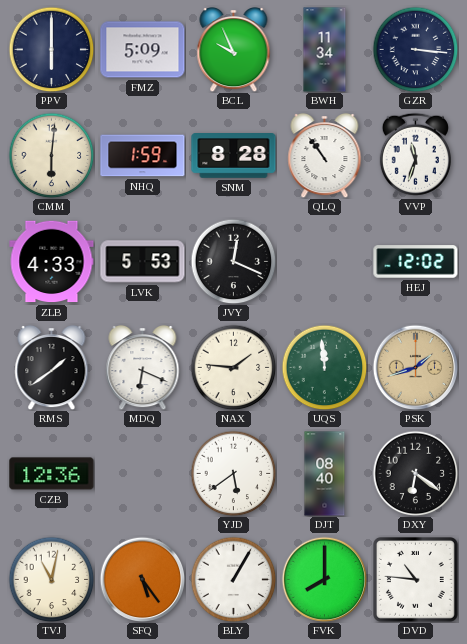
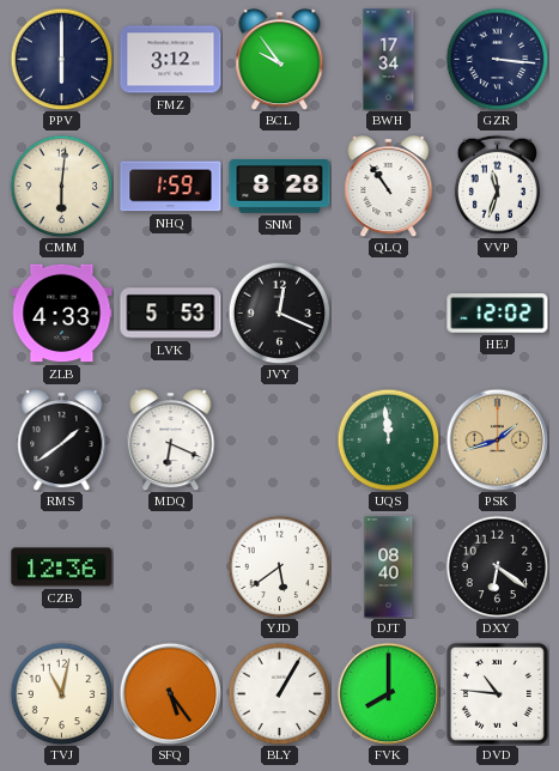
FMZ: 5:09 -> 3:12
BCL: 9:56 -> 9:54
BWH: 11:34 -> 17:34
NAX: 1:46 -> none
